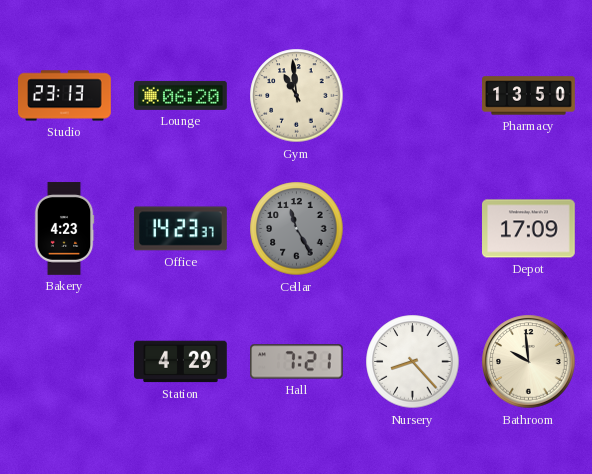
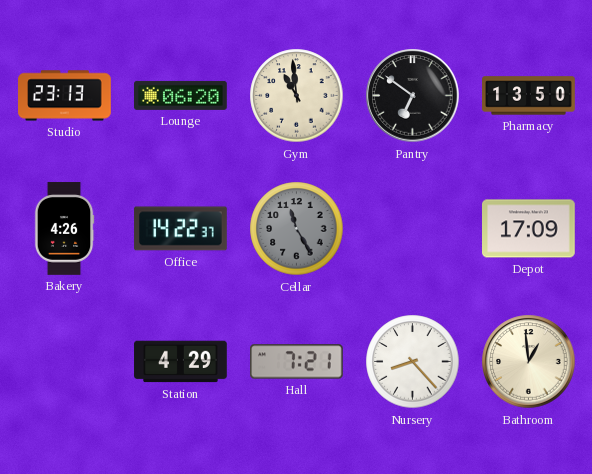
Pantry: none -> 6:51
Bakery: 4:23 -> 4:26
Office: 14:23 -> 14:22
Bathroom: 9:59 -> 12:59
